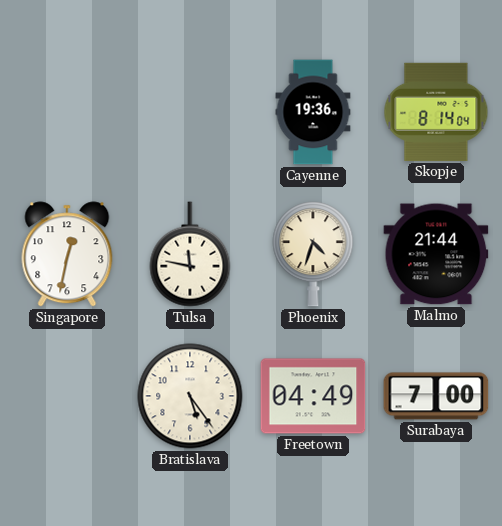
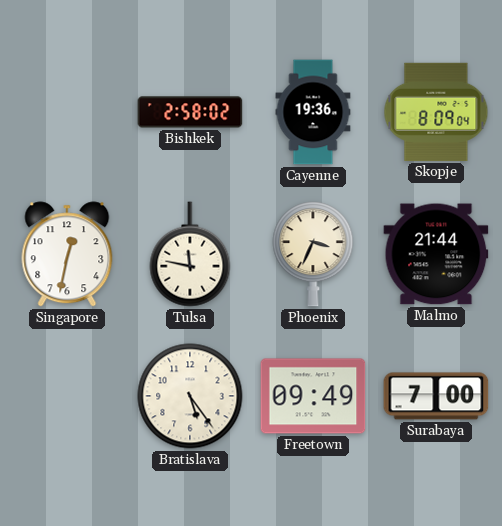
Bishkek: none -> 2:58
Skopje: 8:14 -> 8:09
Phoenix: 4:33 -> 3:34
Freetown: 04:49 -> 09:49
